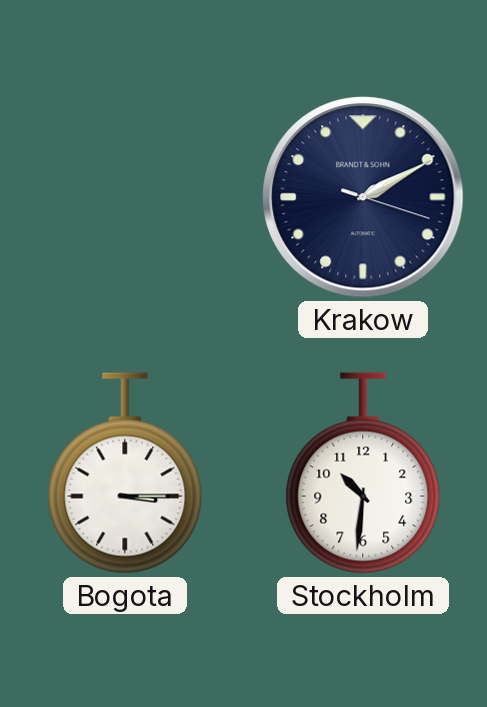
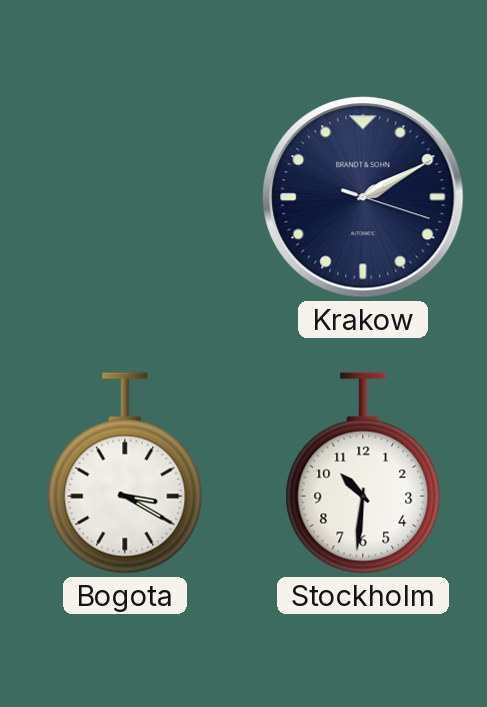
Bogota: 3:15 -> 3:20
